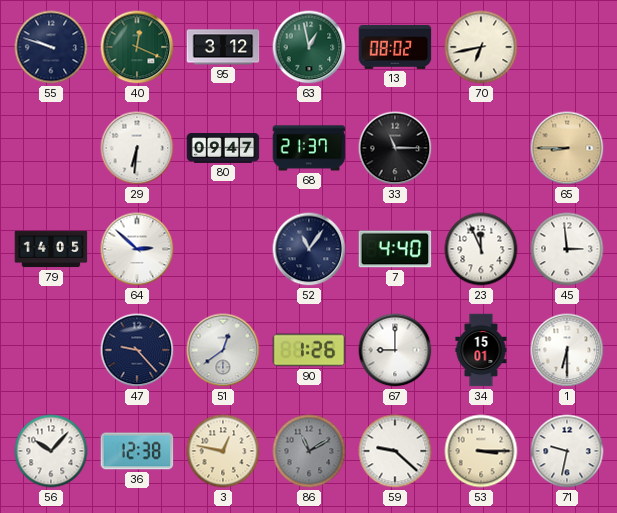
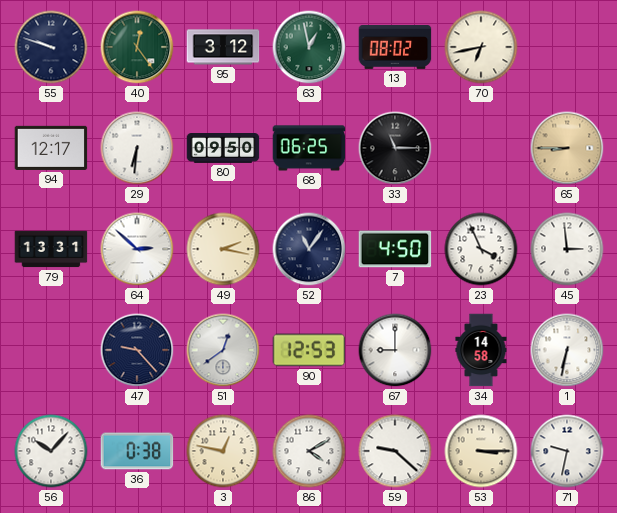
40: 12:19 -> 12:24
94: none -> 12:17
80: 09:47 -> 09:50
68: 21:37 -> 06:25
79: 14:05 -> 13:31
49: none -> 2:17
7: 4:40 -> 4:50
23: 11:56 -> 3:56
90: 1:26 -> 12:53
34: 15:01 -> 14:58
1: 6:30 -> 6:32
36: 12:38 -> 0:38
86: 11:10 -> 4:10
86 dial: grey -> white
